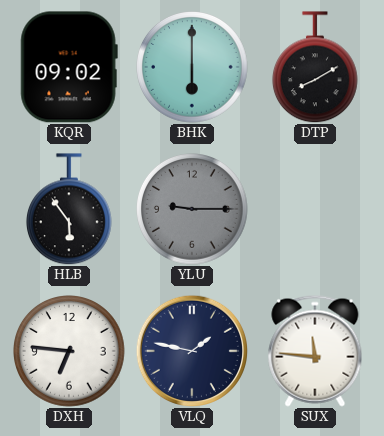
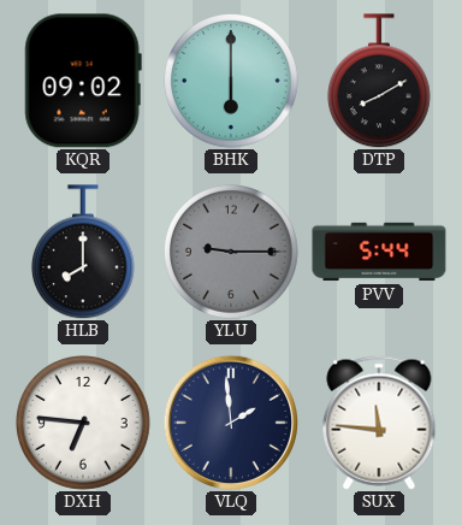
HLB: 5:54 -> 8:00
PVV: none -> 5:44
VLQ: 1:47 -> 1:59
